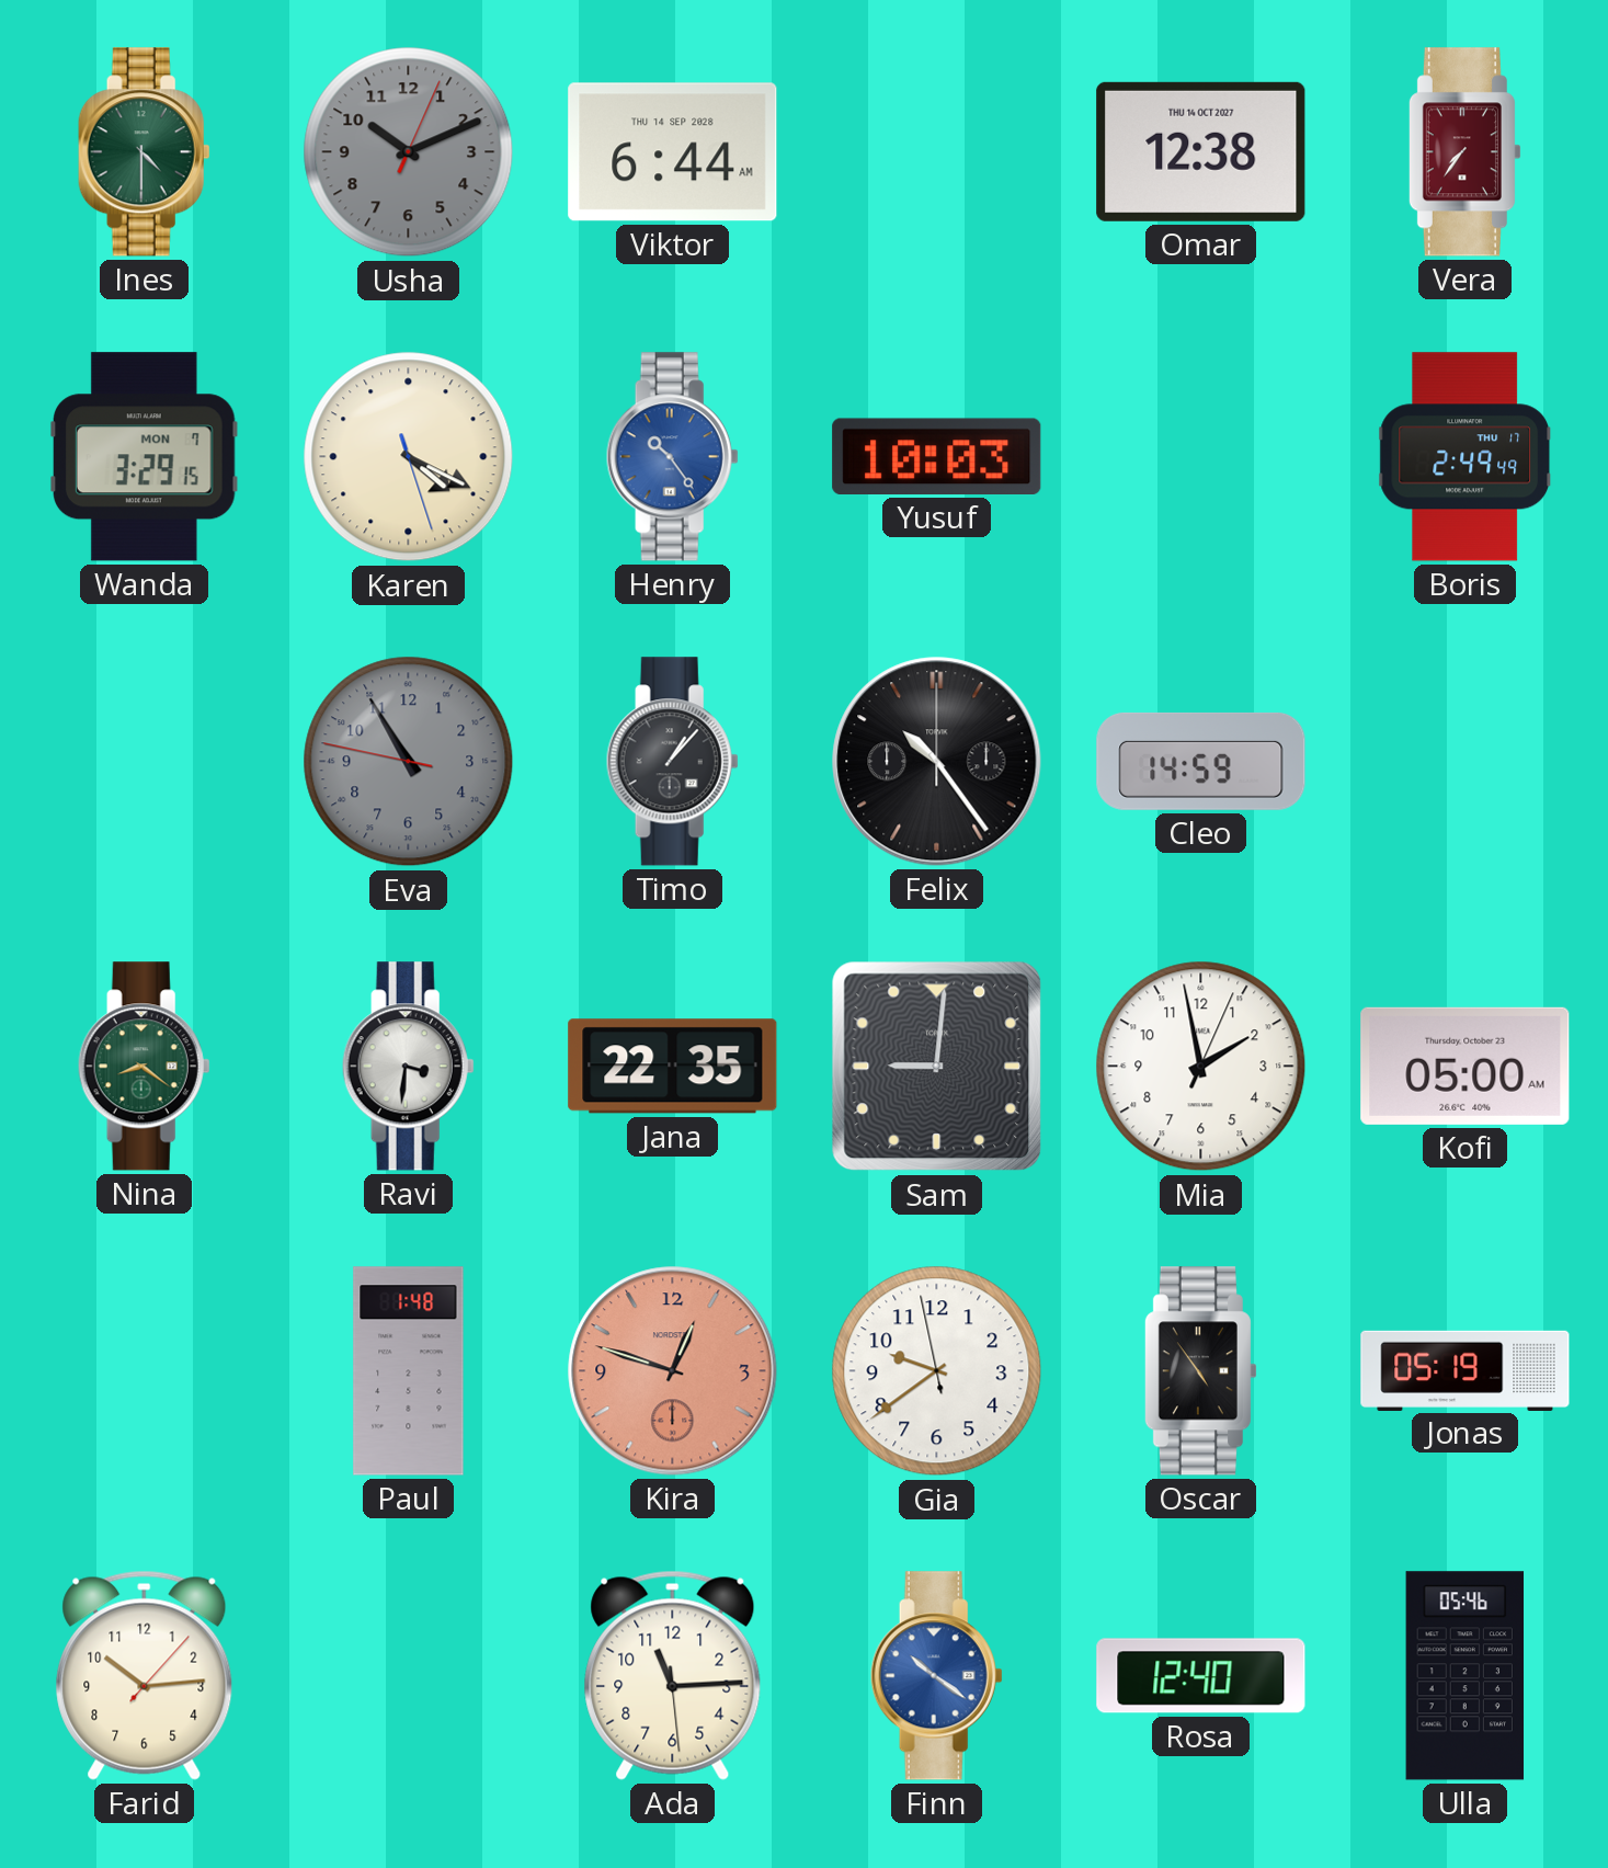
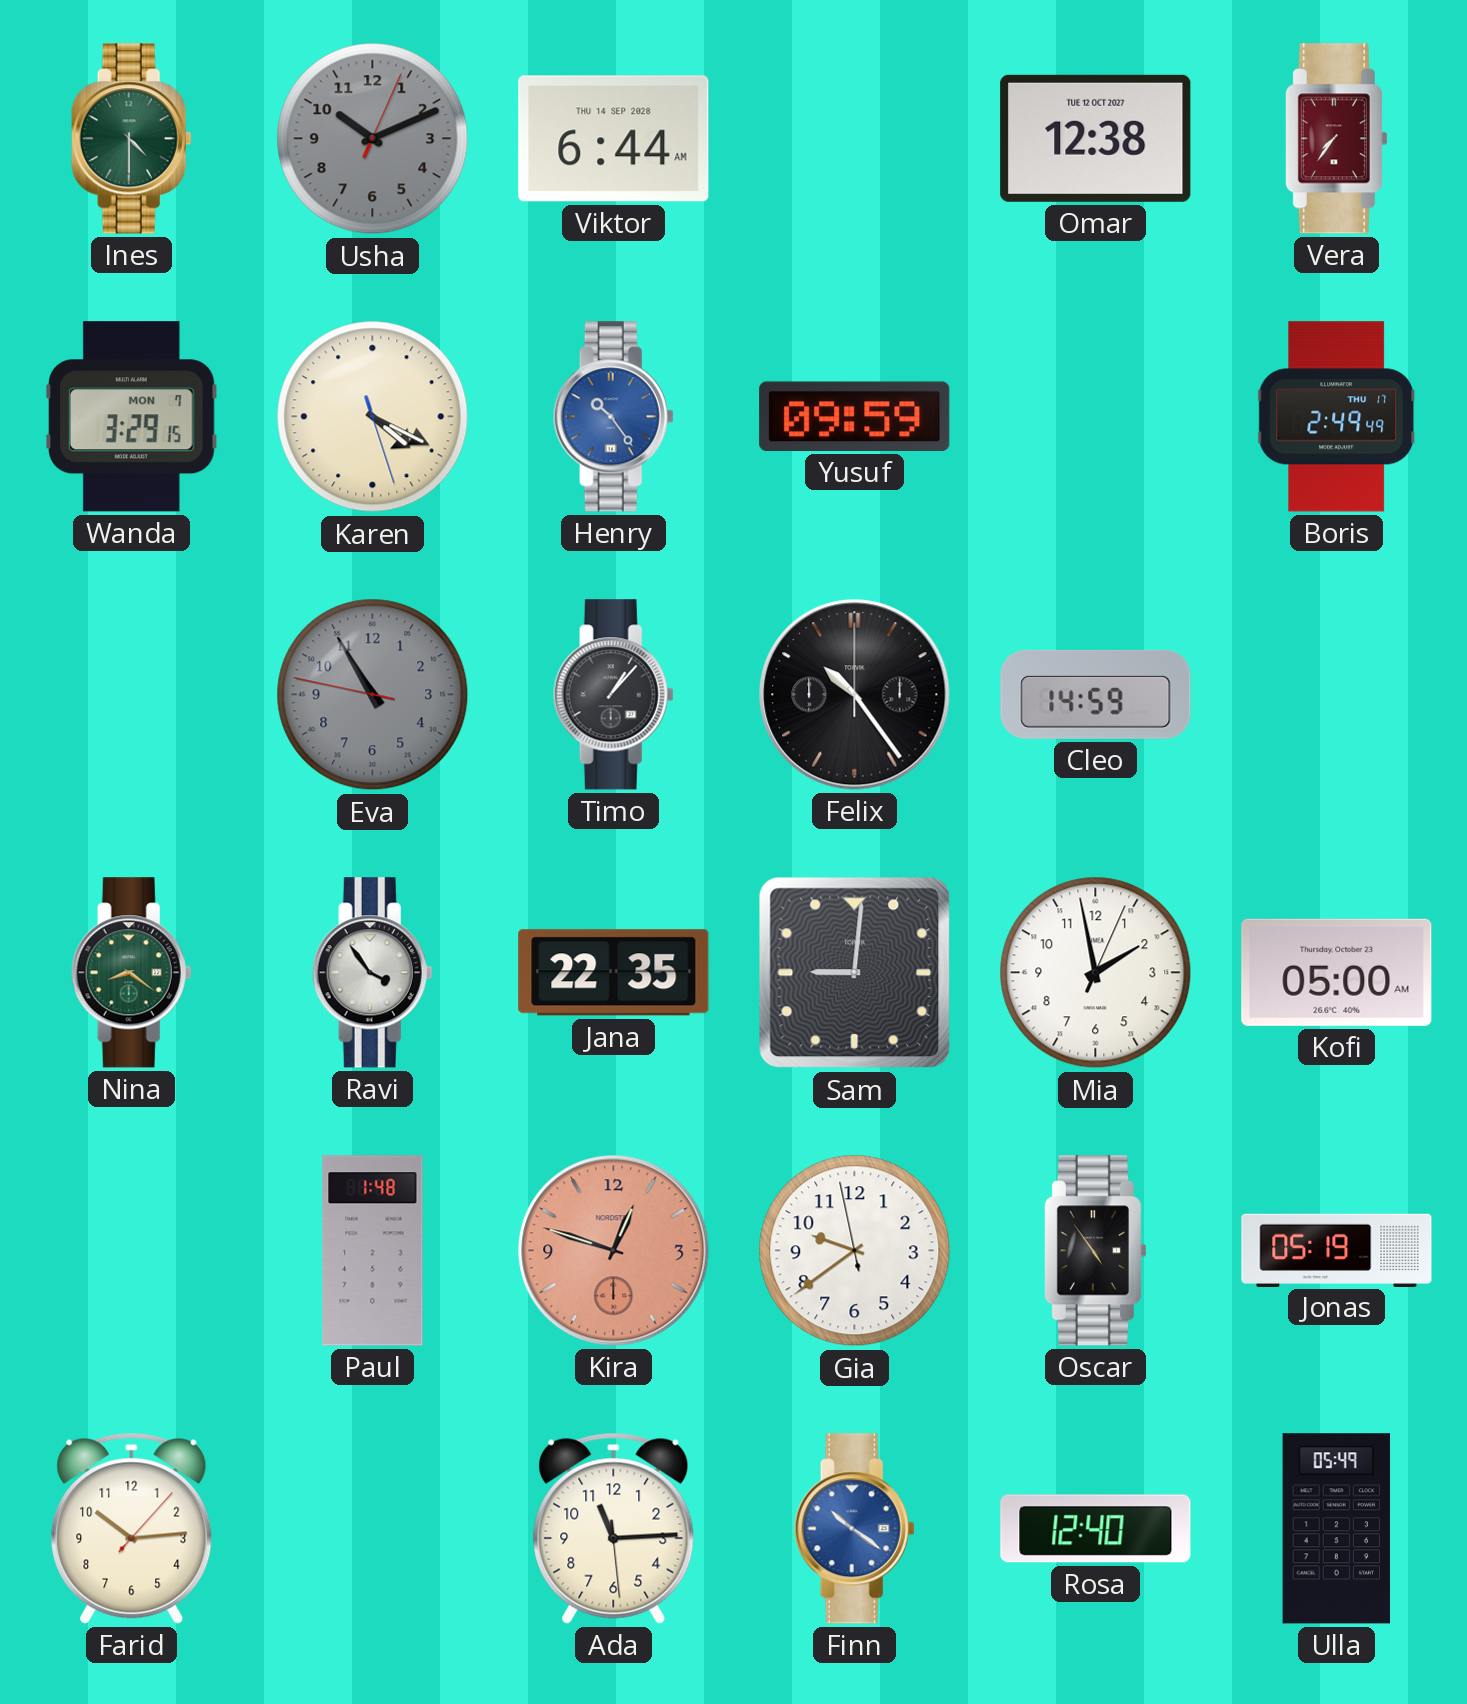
Omar date: THU 14 OCT 2027 -> TUE 12 OCT 2027
Yusuf: 10:03 -> 09:59
Ravi: 3:31 -> 3:54
Ulla: 05:46 -> 05:49
